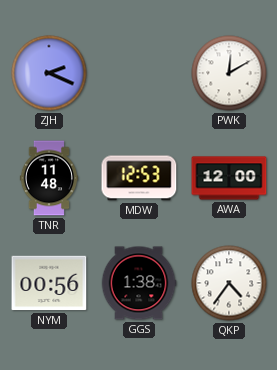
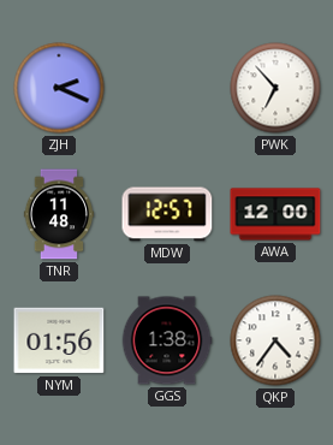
PWK: 12:10 -> 6:53
MDW: 12:53 -> 12:57
NYM: 00:56 -> 01:56
